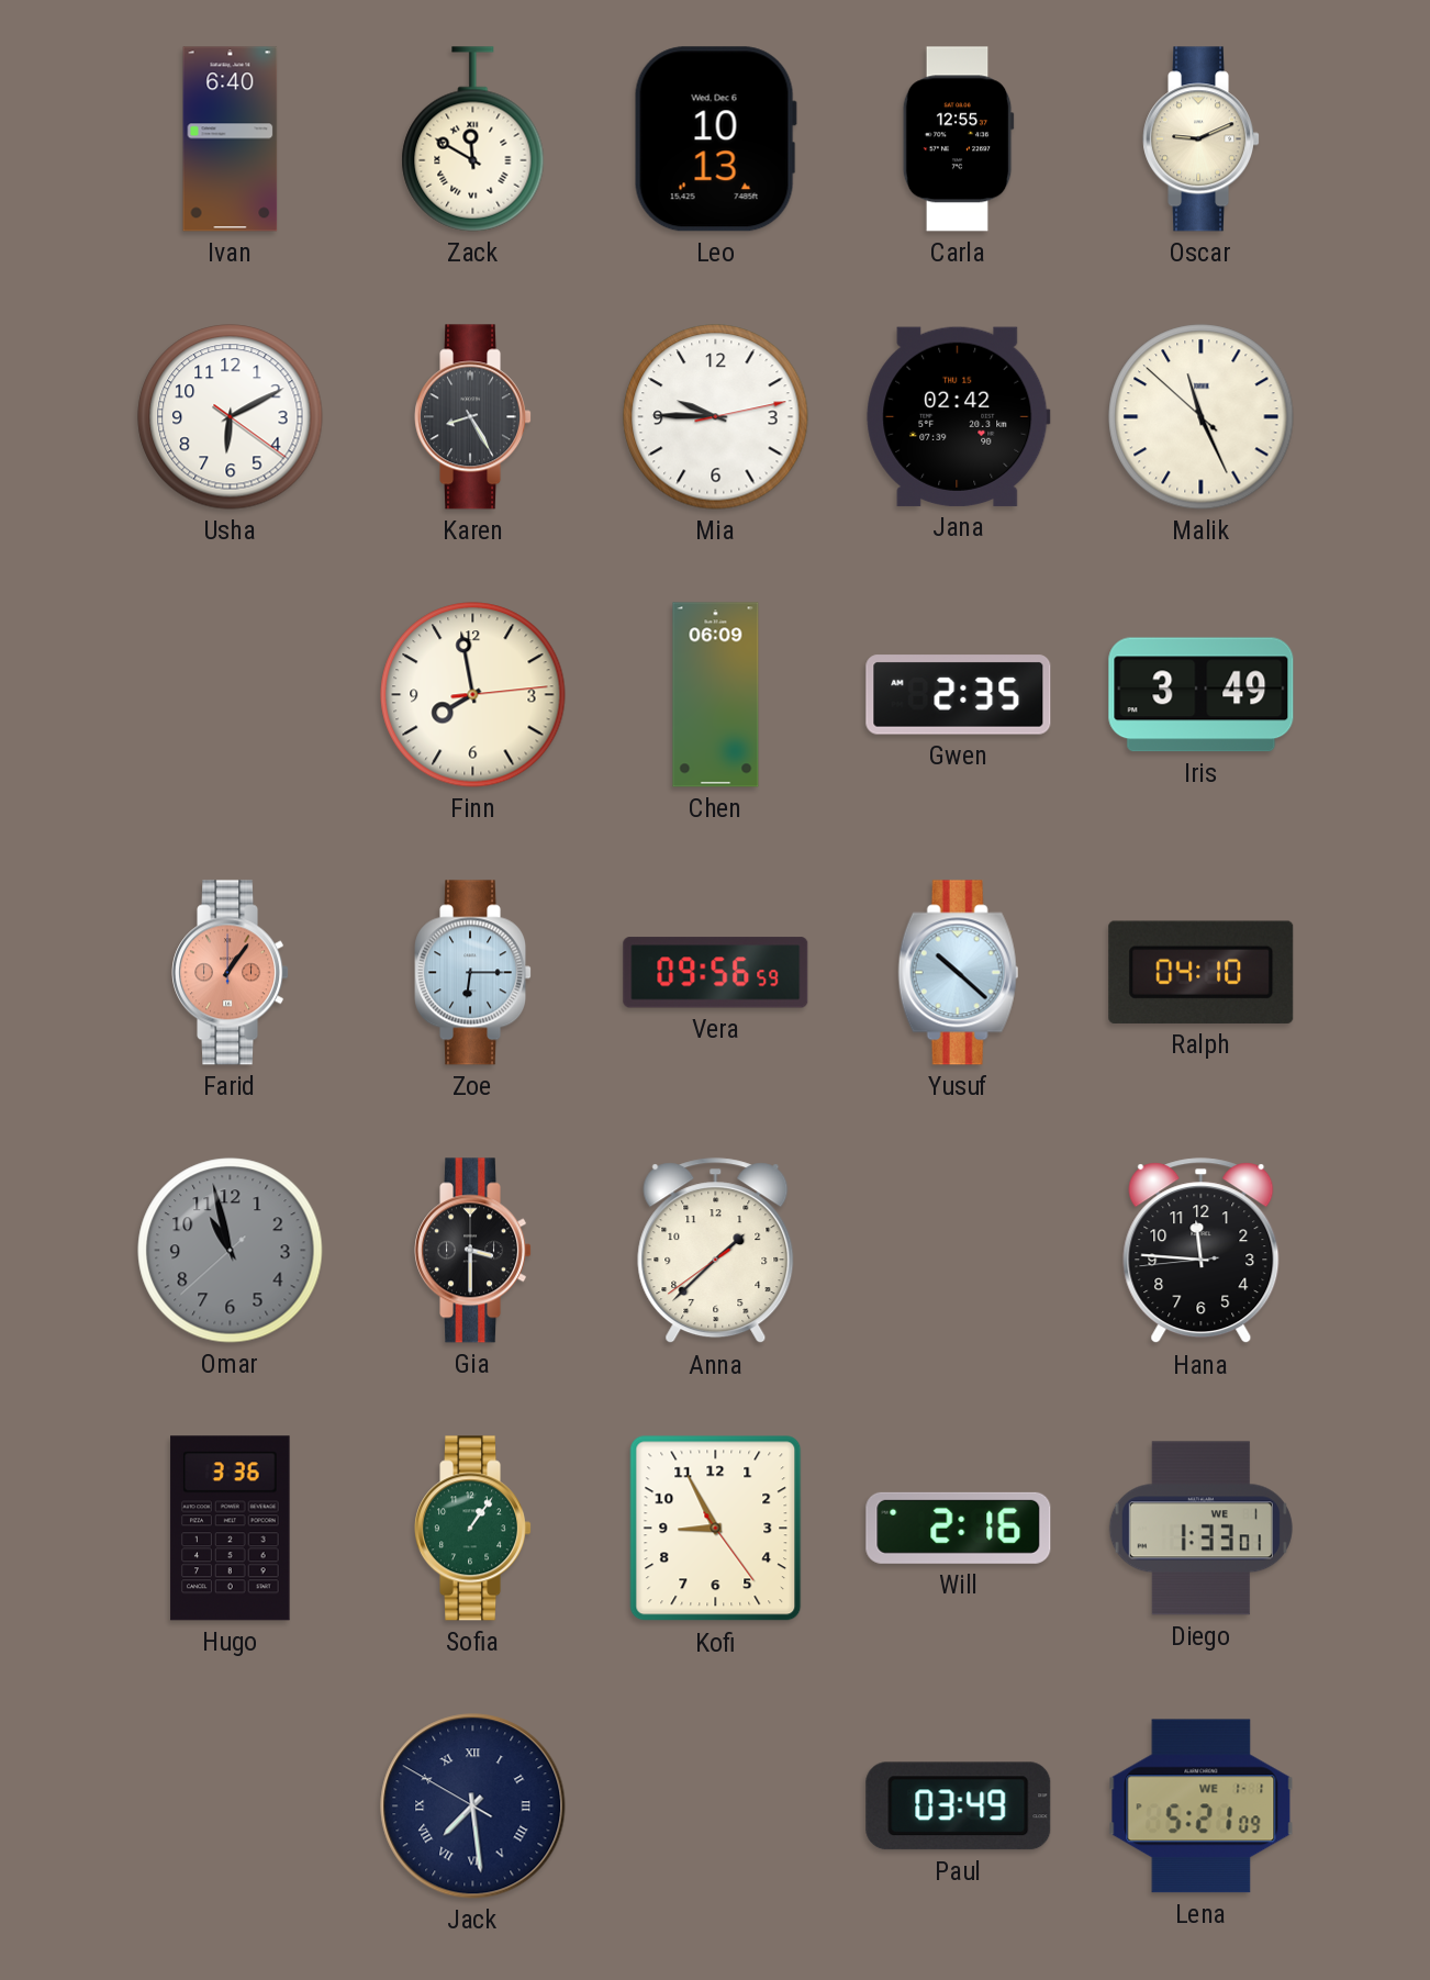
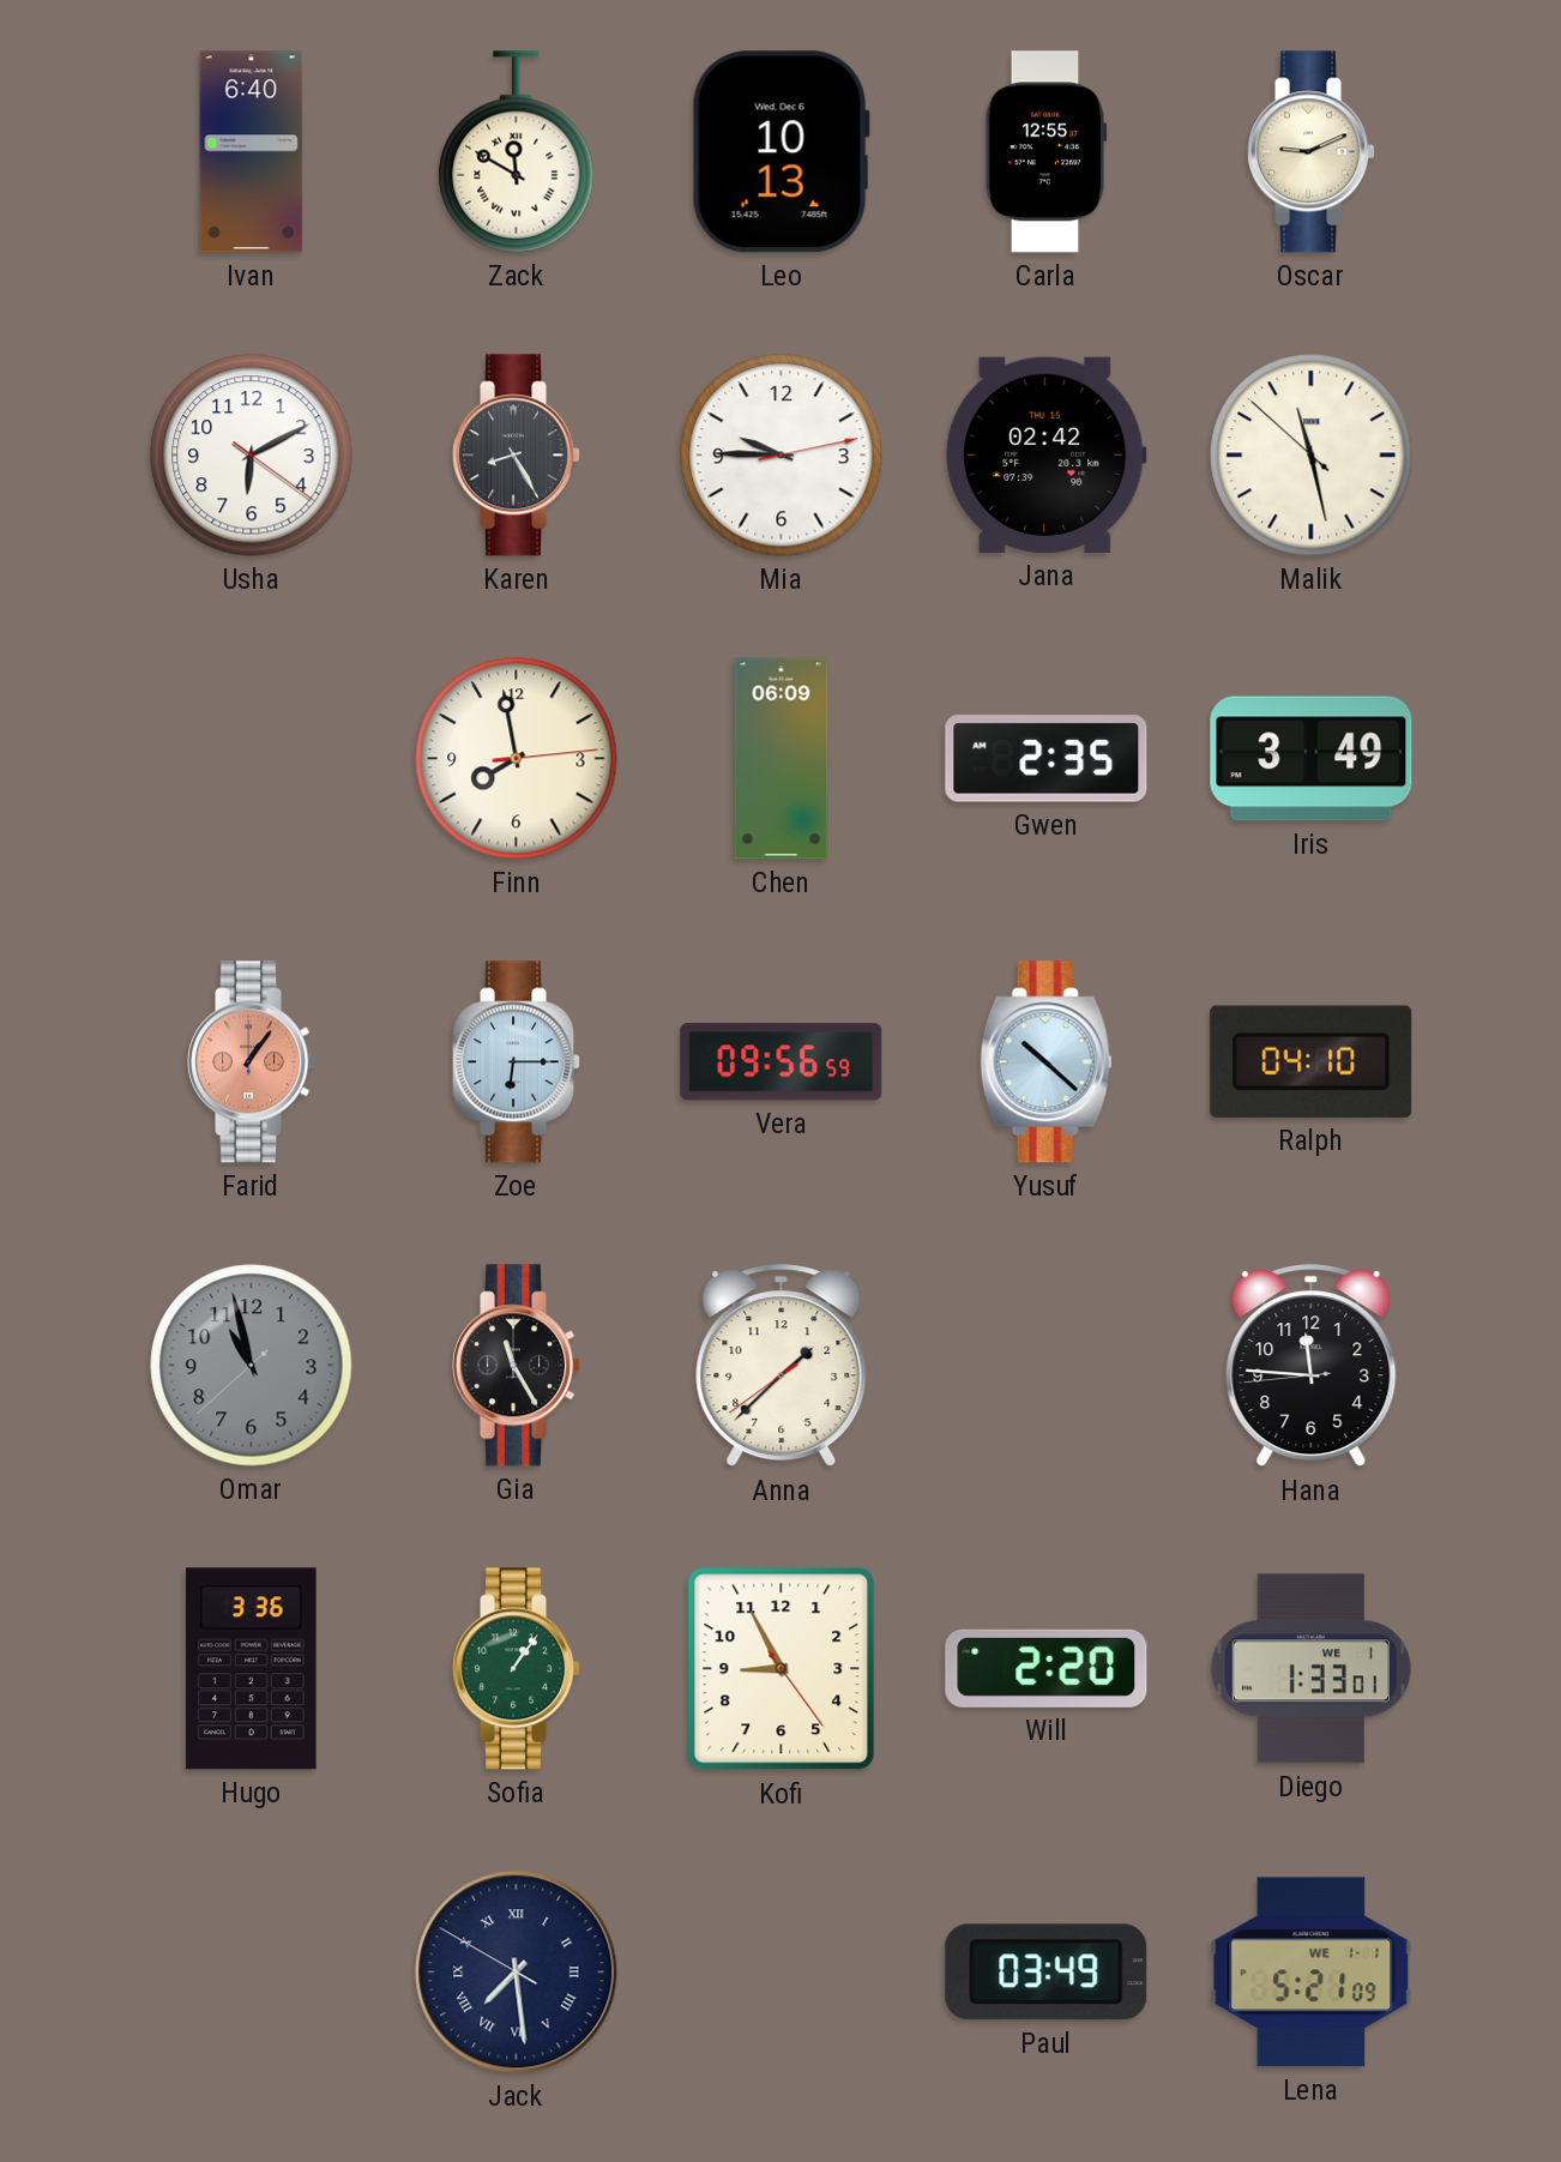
Malik: 11:25 -> 11:27
Gia: 3:30 -> 11:25
Will: 2:16 -> 2:20
